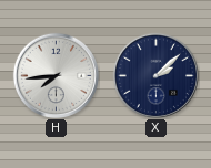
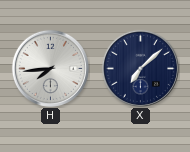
X: 2:08 -> 7:08
